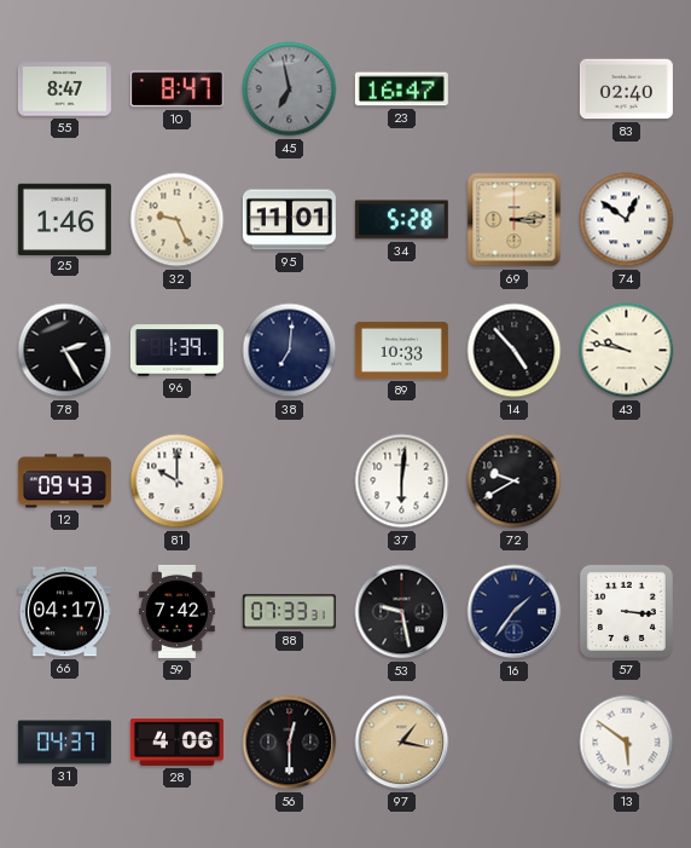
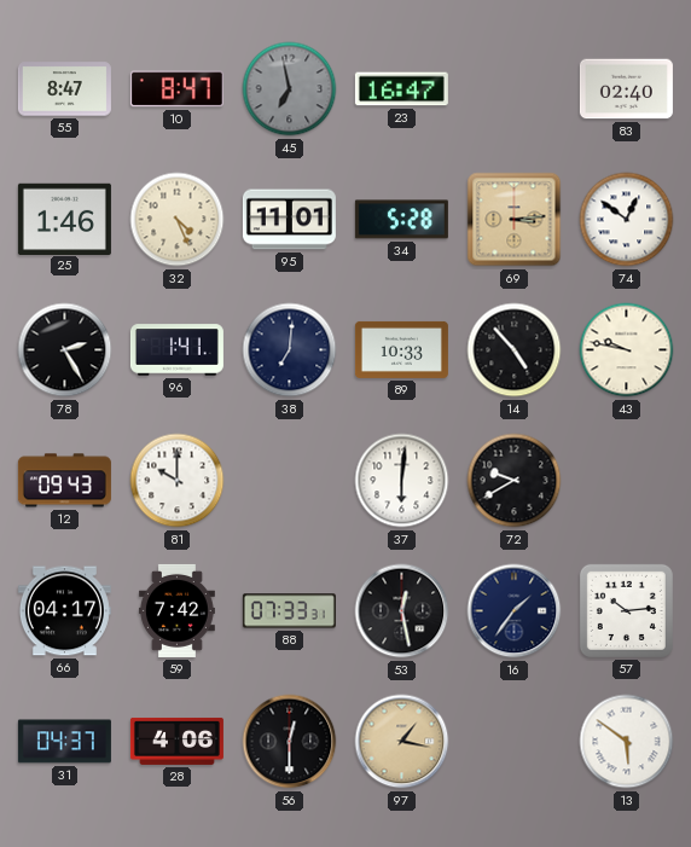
32: 9:26 -> 4:26
96: 1:39 -> 1:41
53: 9:28 -> 12:28
57: 3:16 -> 10:14
